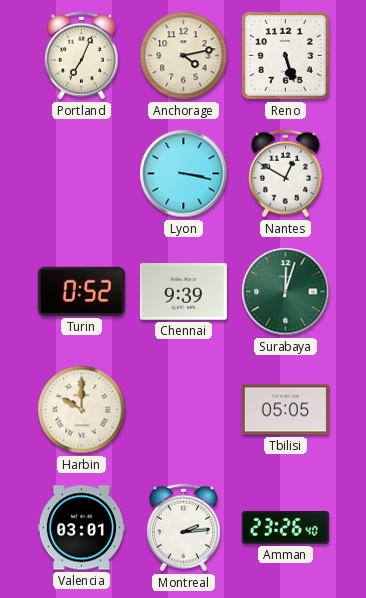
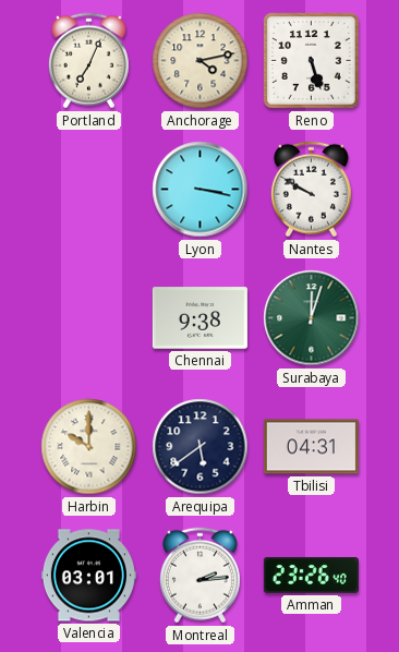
Nantes: 12:50 -> 9:50
Turin: 0:52 -> none
Chennai: 9:39 -> 9:38
Arequipa: none -> 5:39
Tbilisi: 05:05 -> 04:31
